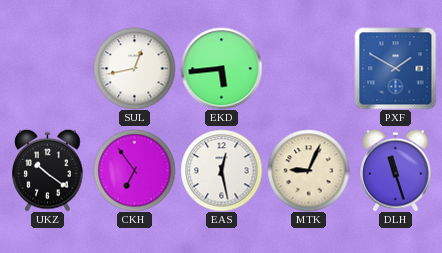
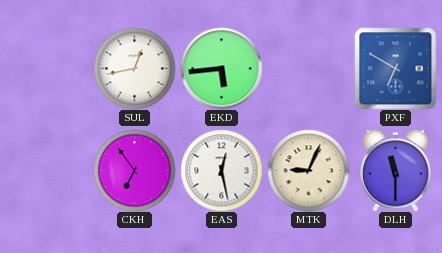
PXF: 1:50 -> 6:50
UKZ: 10:21 -> none
DLH: 11:27 -> 11:30
